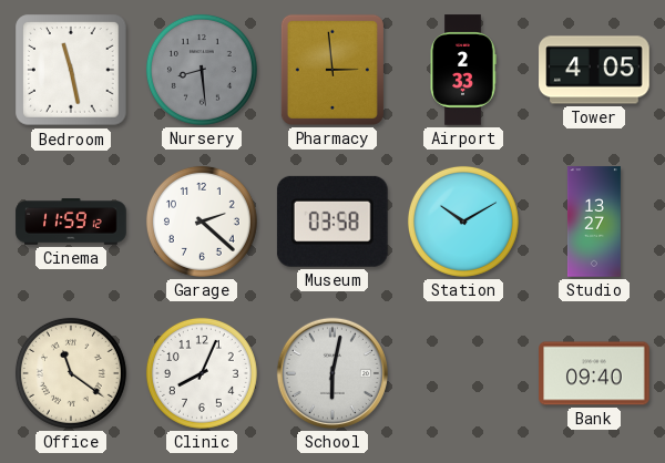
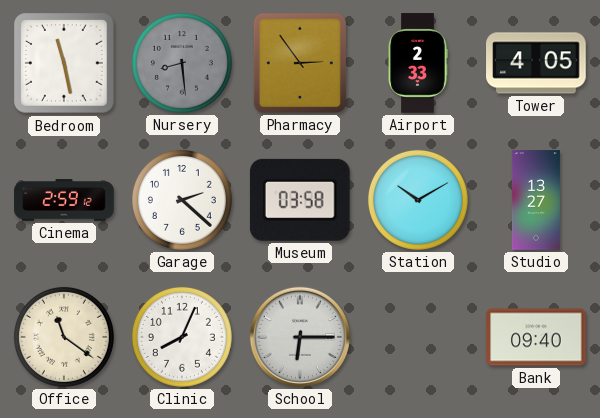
Pharmacy: 2:59 -> 2:54
Cinema: 11:59 -> 2:59
School: 6:02 -> 6:15
